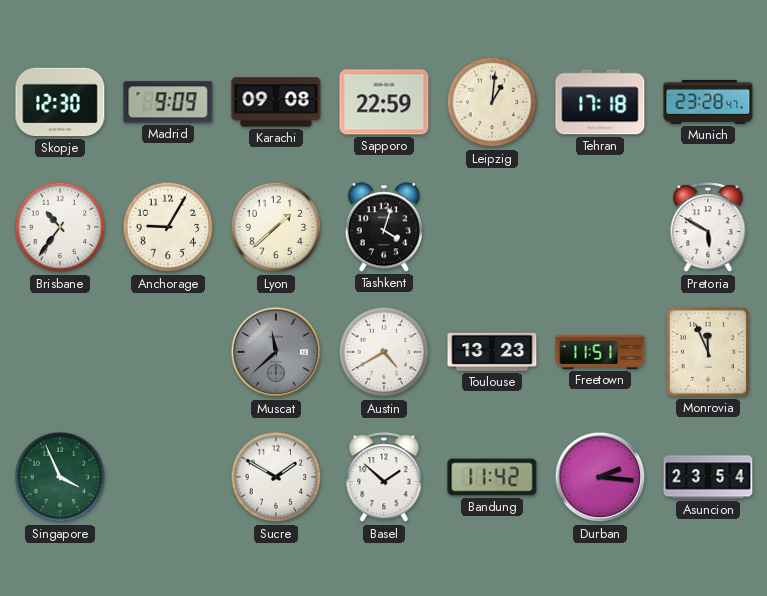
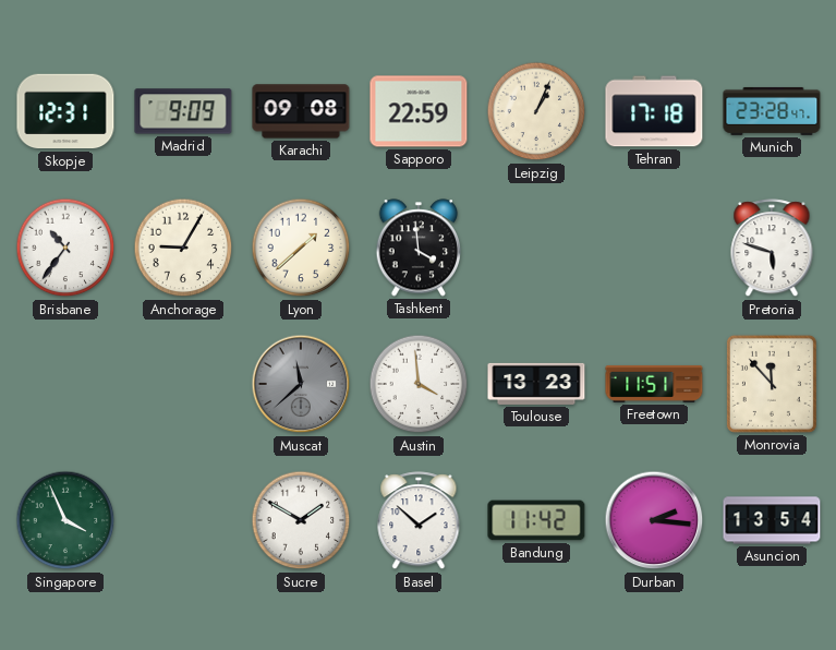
Skopje: 12:30 -> 12:31
Leipzig: 1:01 -> 1:04
Tashkent: 4:03 -> 3:59
Pretoria: 5:50 -> 5:48
Austin: 4:40 -> 3:59
Monrovia: 11:56 -> 11:53
Asuncion: 23:54 -> 13:54
